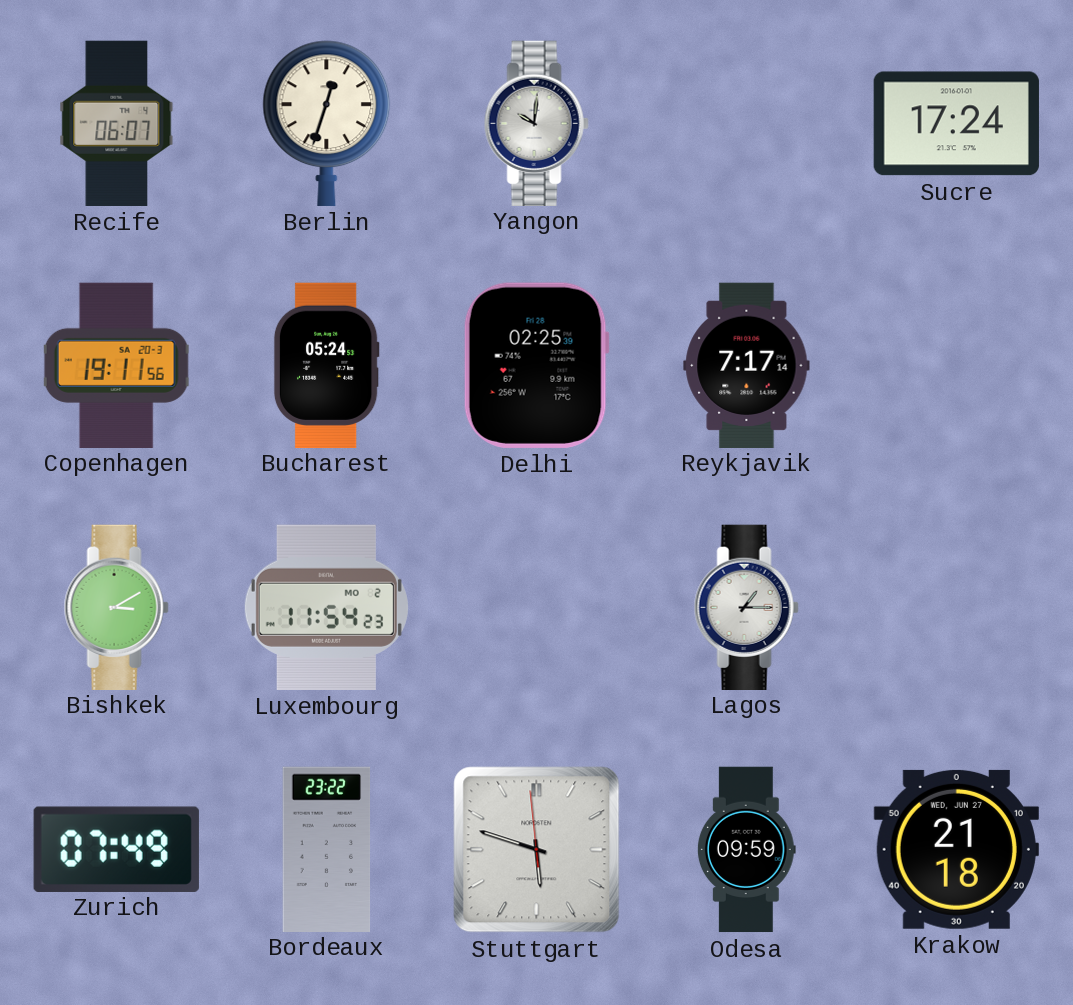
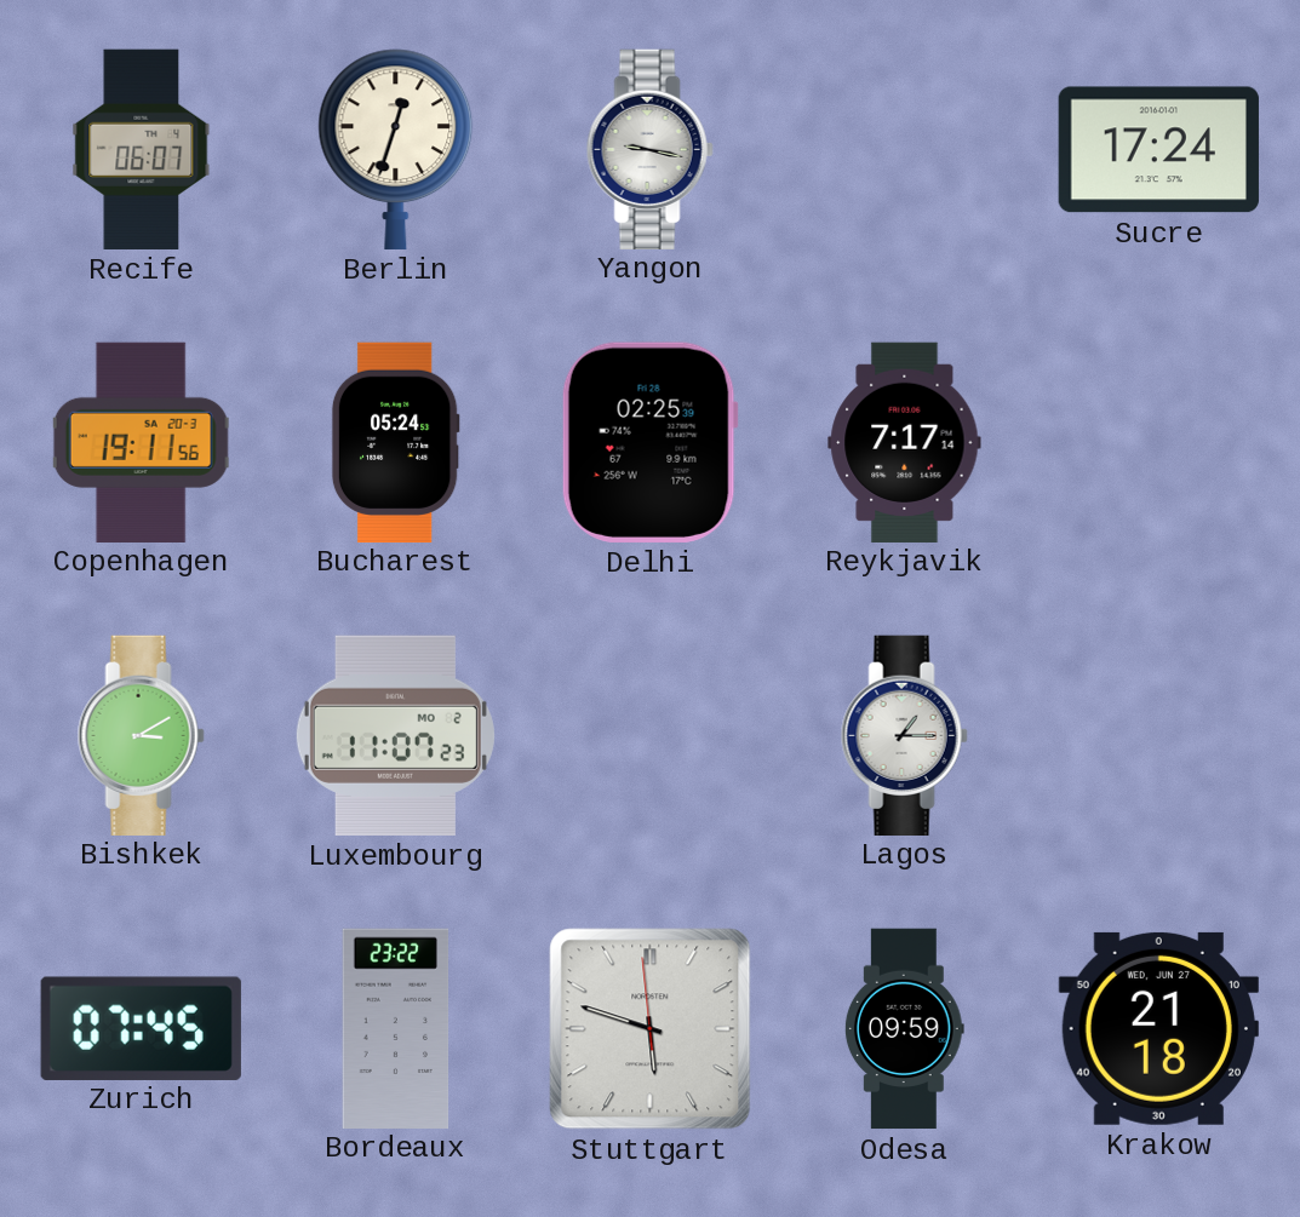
Yangon: 10:01 -> 9:17
Luxembourg: 11:54 -> 11:07
Zurich: 07:49 -> 07:45
